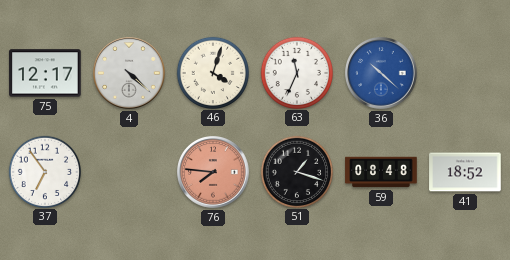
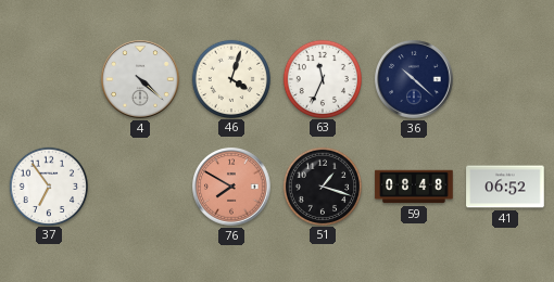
75: 12:17 -> none
36 dial: blue -> navy
76: 7:46 -> 7:50
41: 18:52 -> 06:52
